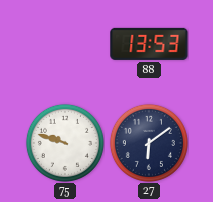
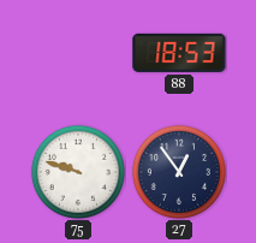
88: 13:53 -> 18:53
27: 6:09 -> 12:54
